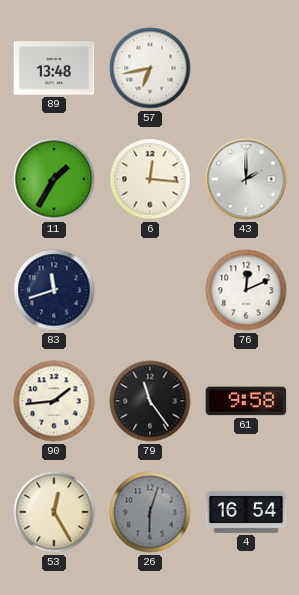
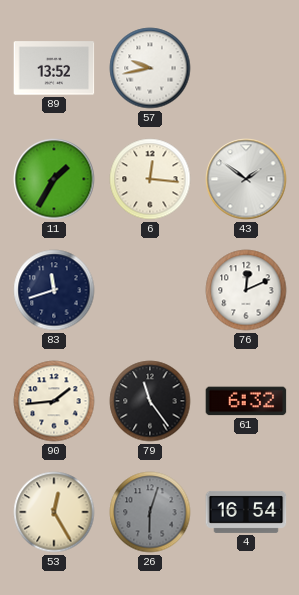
89: 13:48 -> 13:52
57: 6:43 -> 9:43
43: 2:00 -> 1:51
61: 9:58 -> 6:32
